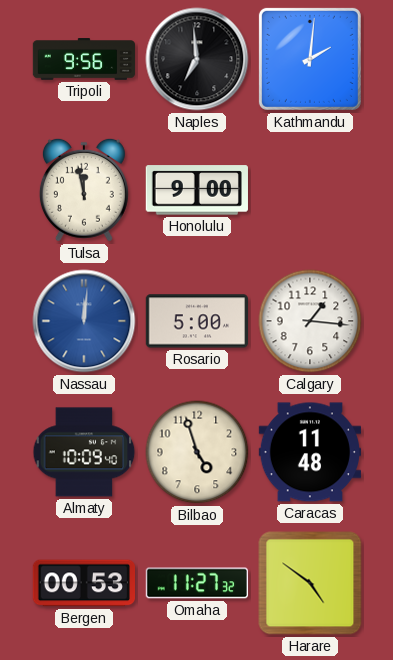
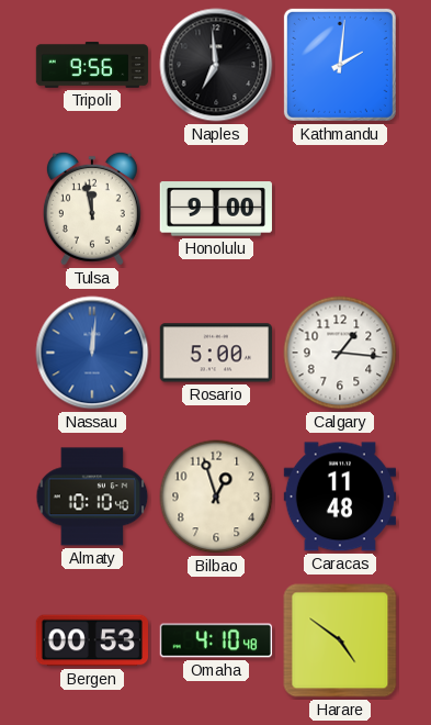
Almaty: 10:09 -> 10:10
Bilbao: 4:57 -> 12:57
Omaha: 11:27 -> 4:10
